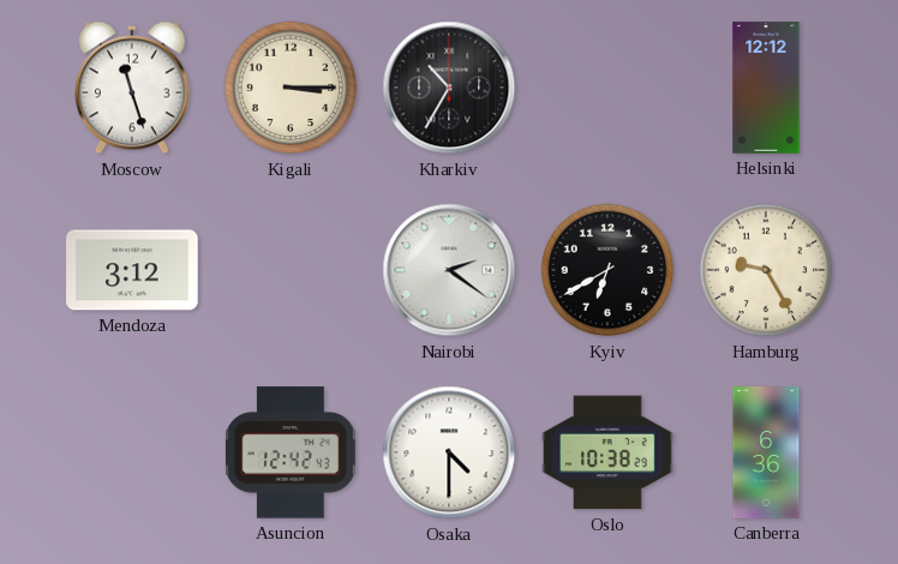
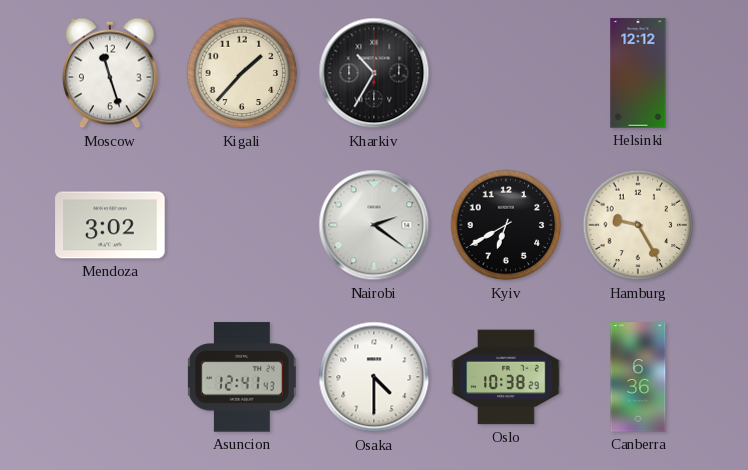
Kigali: 3:15 -> 1:37
Mendoza: 3:12 -> 3:02
Asuncion: 12:42 -> 12:41
